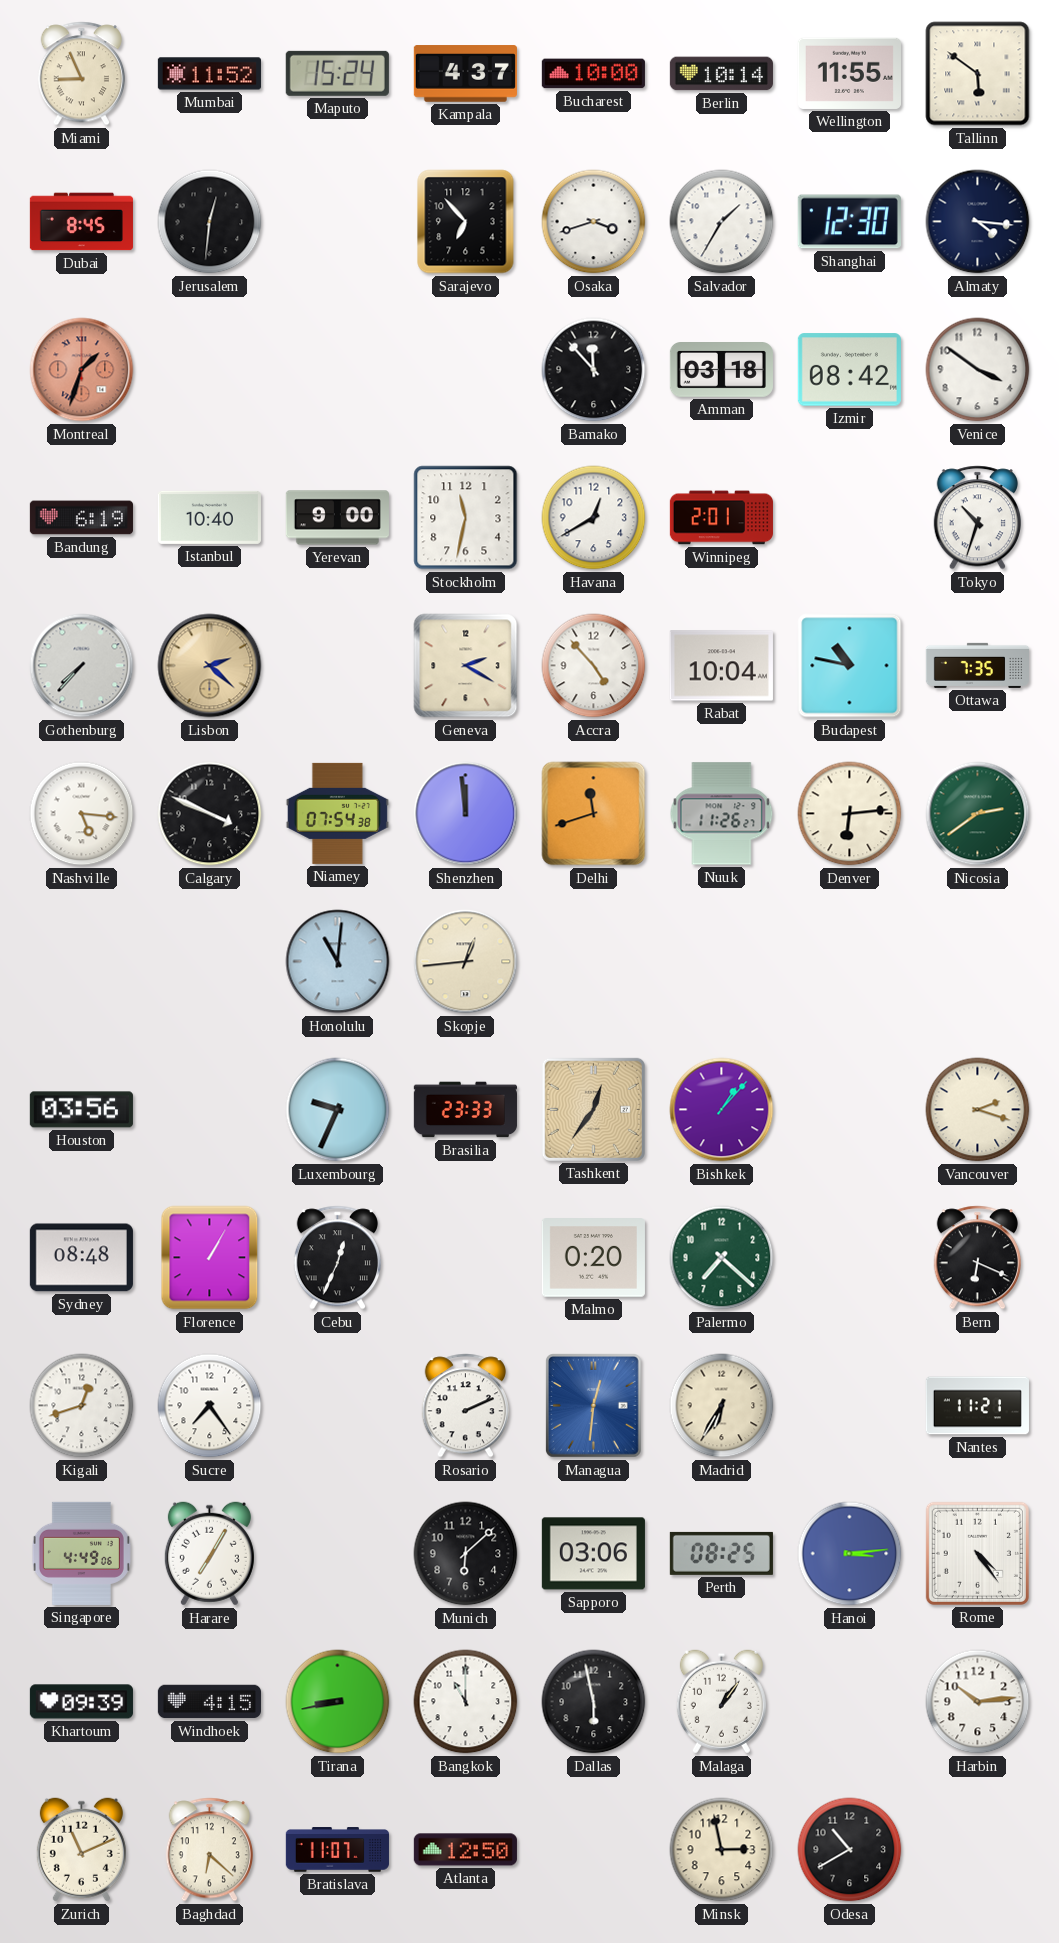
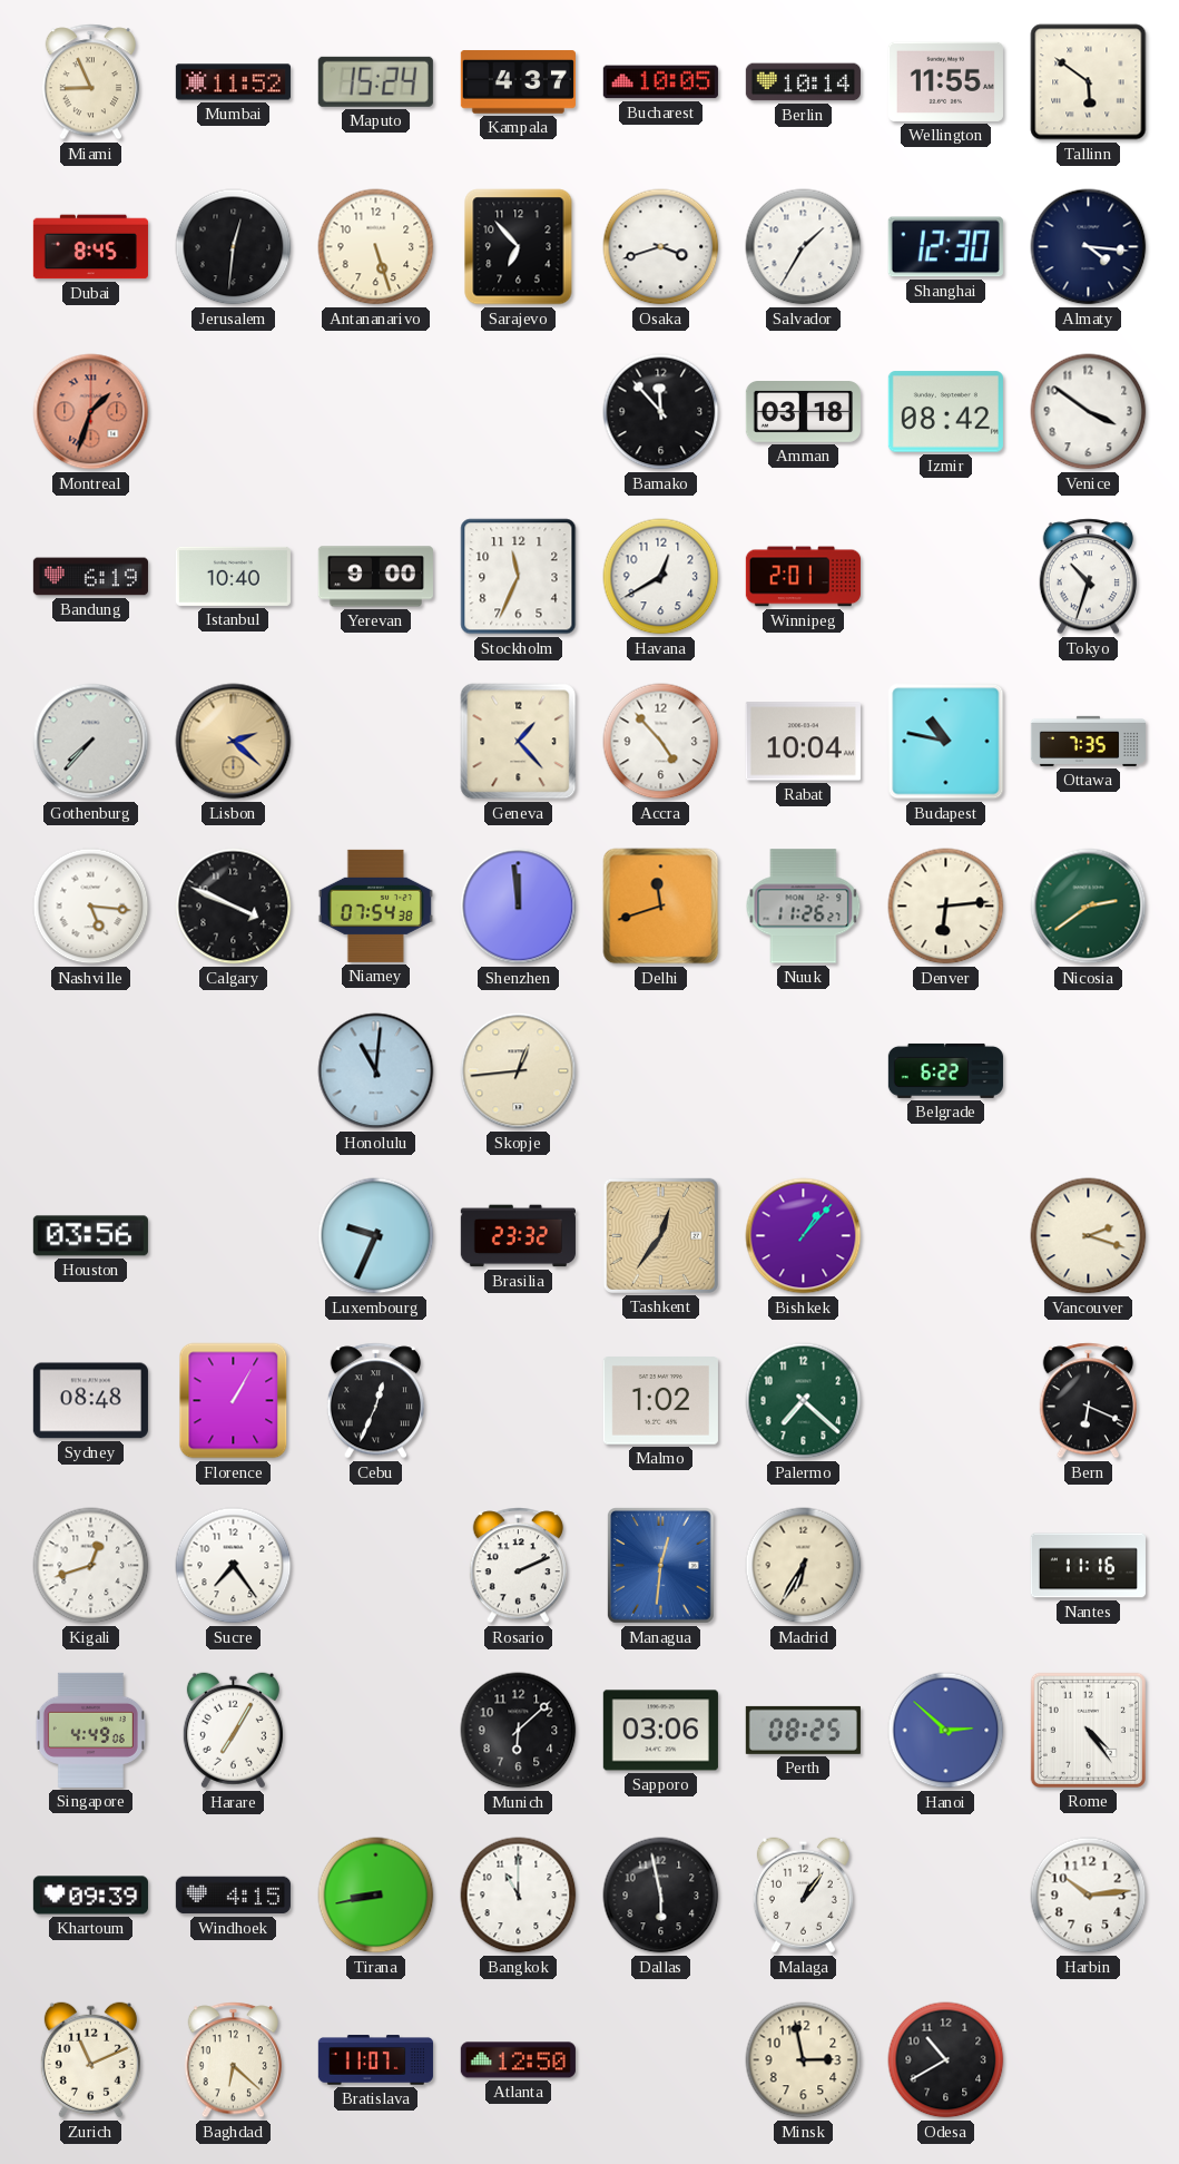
Bucharest: 10:00 -> 10:05
Antananarivo: none -> 5:27
Stockholm: 11:32 -> 11:34
Geneva: 2:20 -> 1:23
Belgrade: none -> 6:22
Brasilia: 23:33 -> 23:32
Malmo: 0:20 -> 1:02
Nantes: 11:21 -> 11:16
Hanoi: 3:14 -> 2:52
